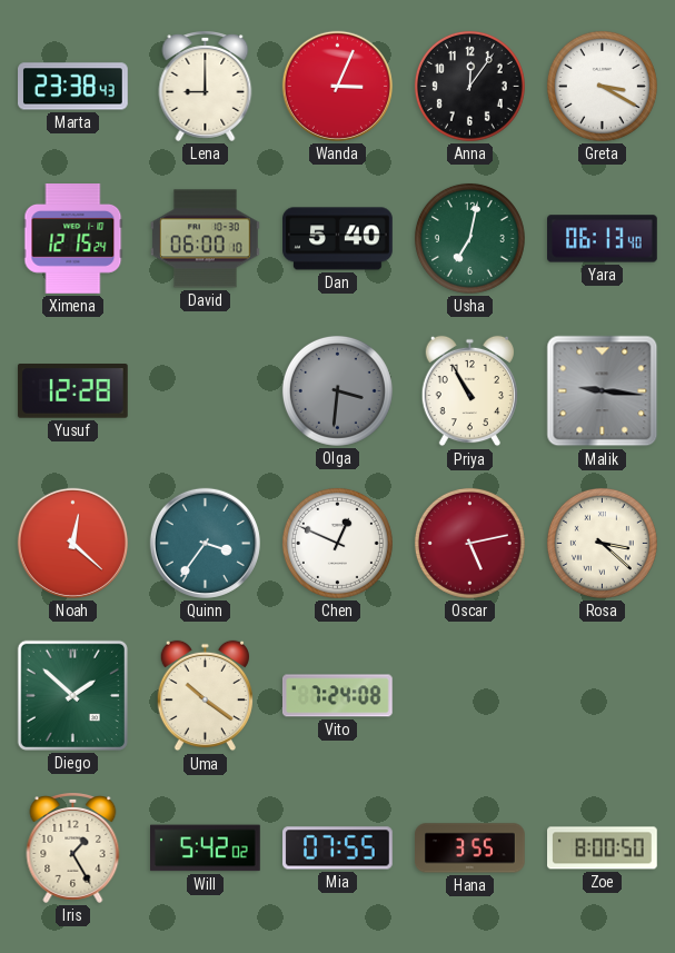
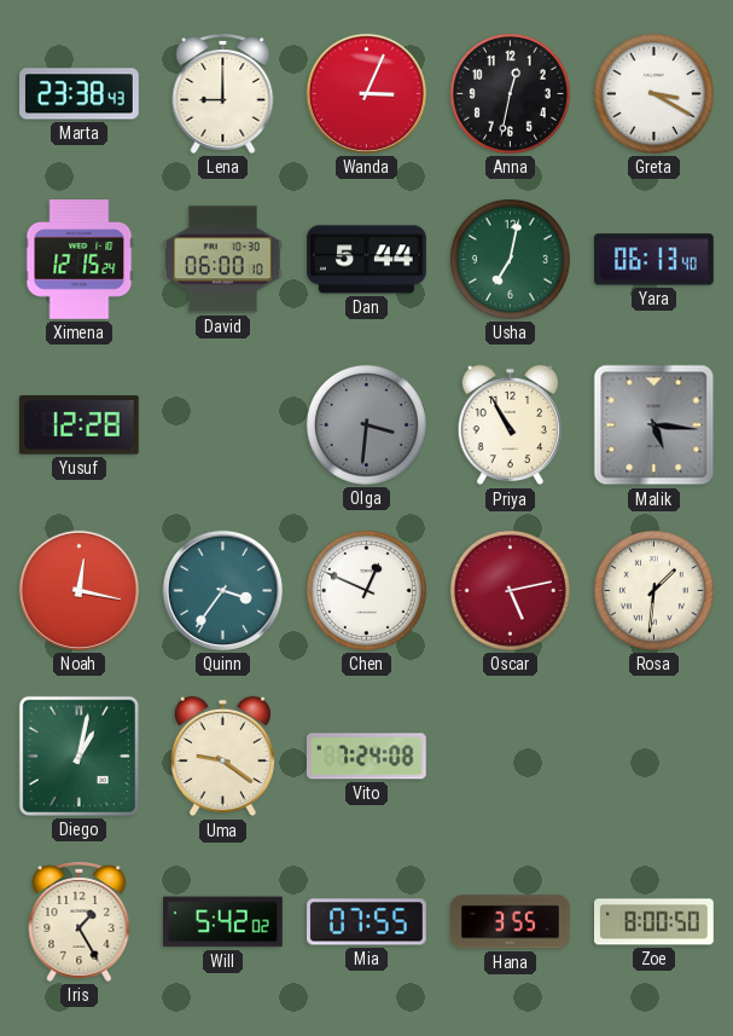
Anna: 12:06 -> 12:32
Dan: 5:40 -> 5:44
Malik: 9:16 -> 5:16
Noah: 12:22 -> 12:17
Rosa: 3:22 -> 1:31
Diego: 1:52 -> 1:02
Uma: 10:21 -> 9:21
